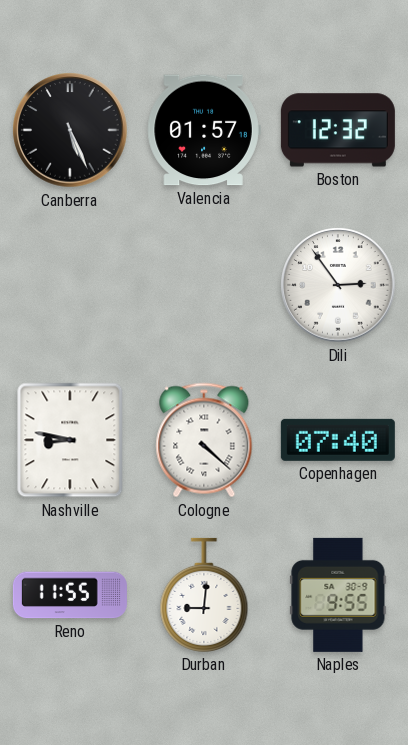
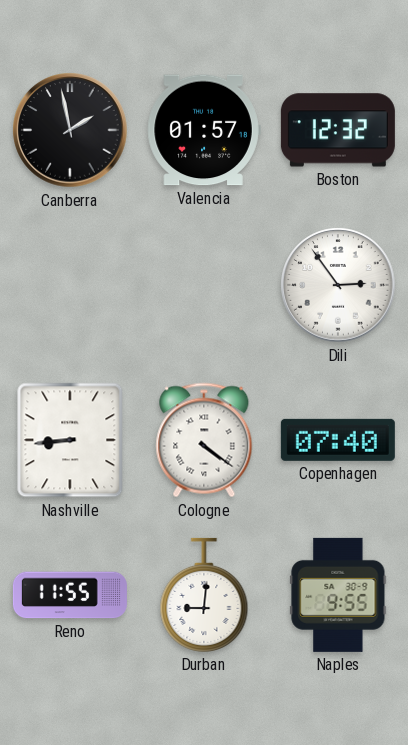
Canberra: 5:26 -> 1:58
Nashville: 8:47 -> 8:44
Cologne: 4:22 -> 4:21
